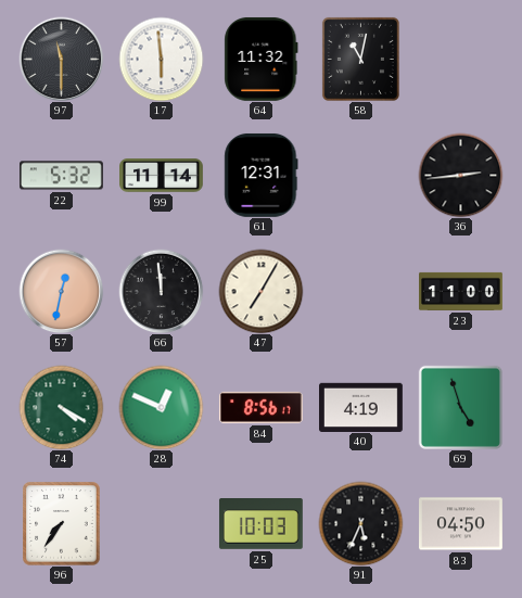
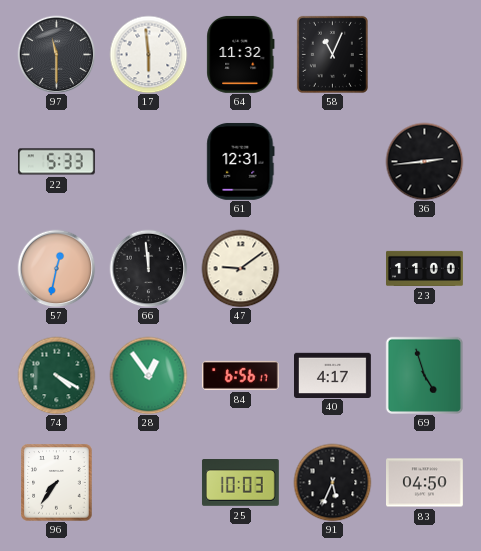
58: 11:02 -> 11:04
22: 5:32 -> 5:33
99: 11:14 -> none
47: 7:05 -> 9:09
28: 12:49 -> 12:54
84: 8:56 -> 6:56
40: 4:19 -> 4:17
